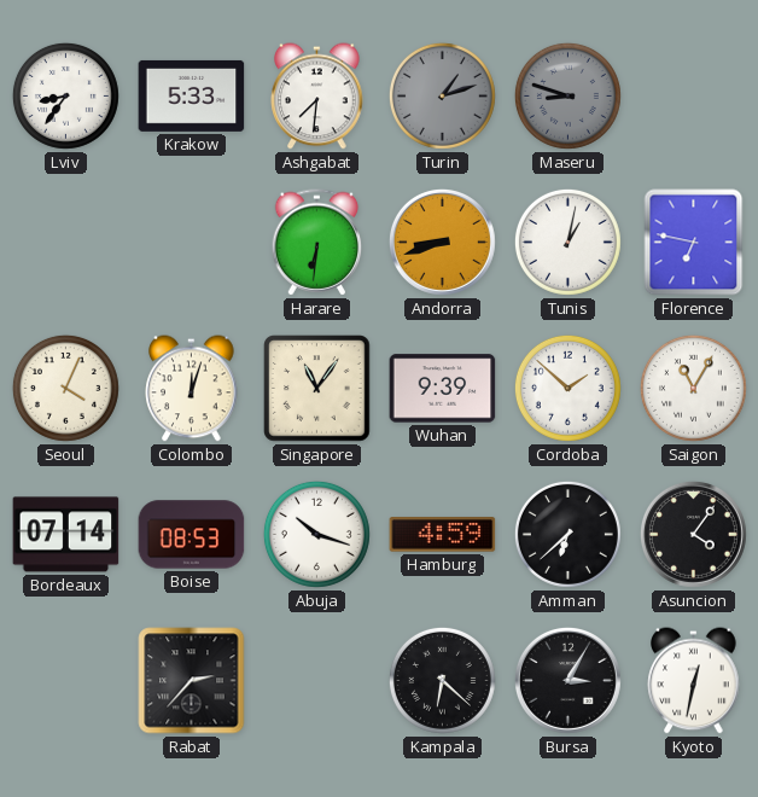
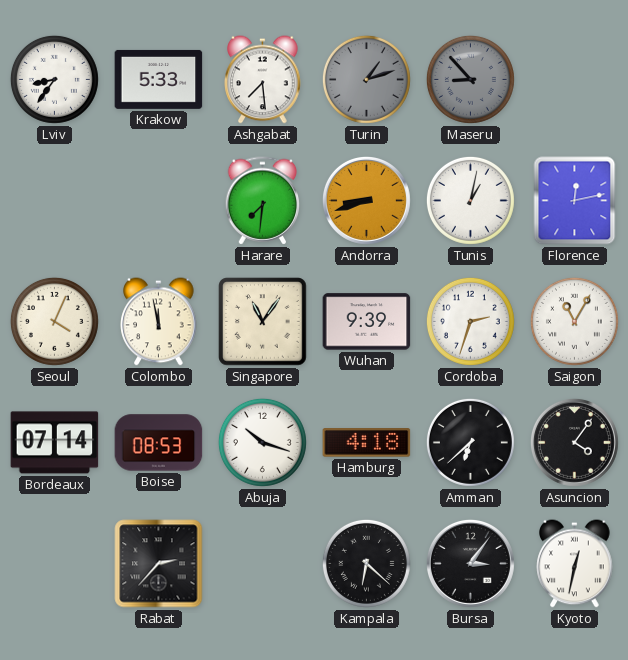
Ashgabat: 7:31 -> 7:29
Maseru: 8:48 -> 8:53
Harare: 6:31 -> 7:31
Florence: 6:47 -> 12:13
Colombo: 12:03 -> 11:58
Cordoba: 1:52 -> 2:33
Hamburg: 4:59 -> 4:18
Bursa: 3:05 -> 3:06
